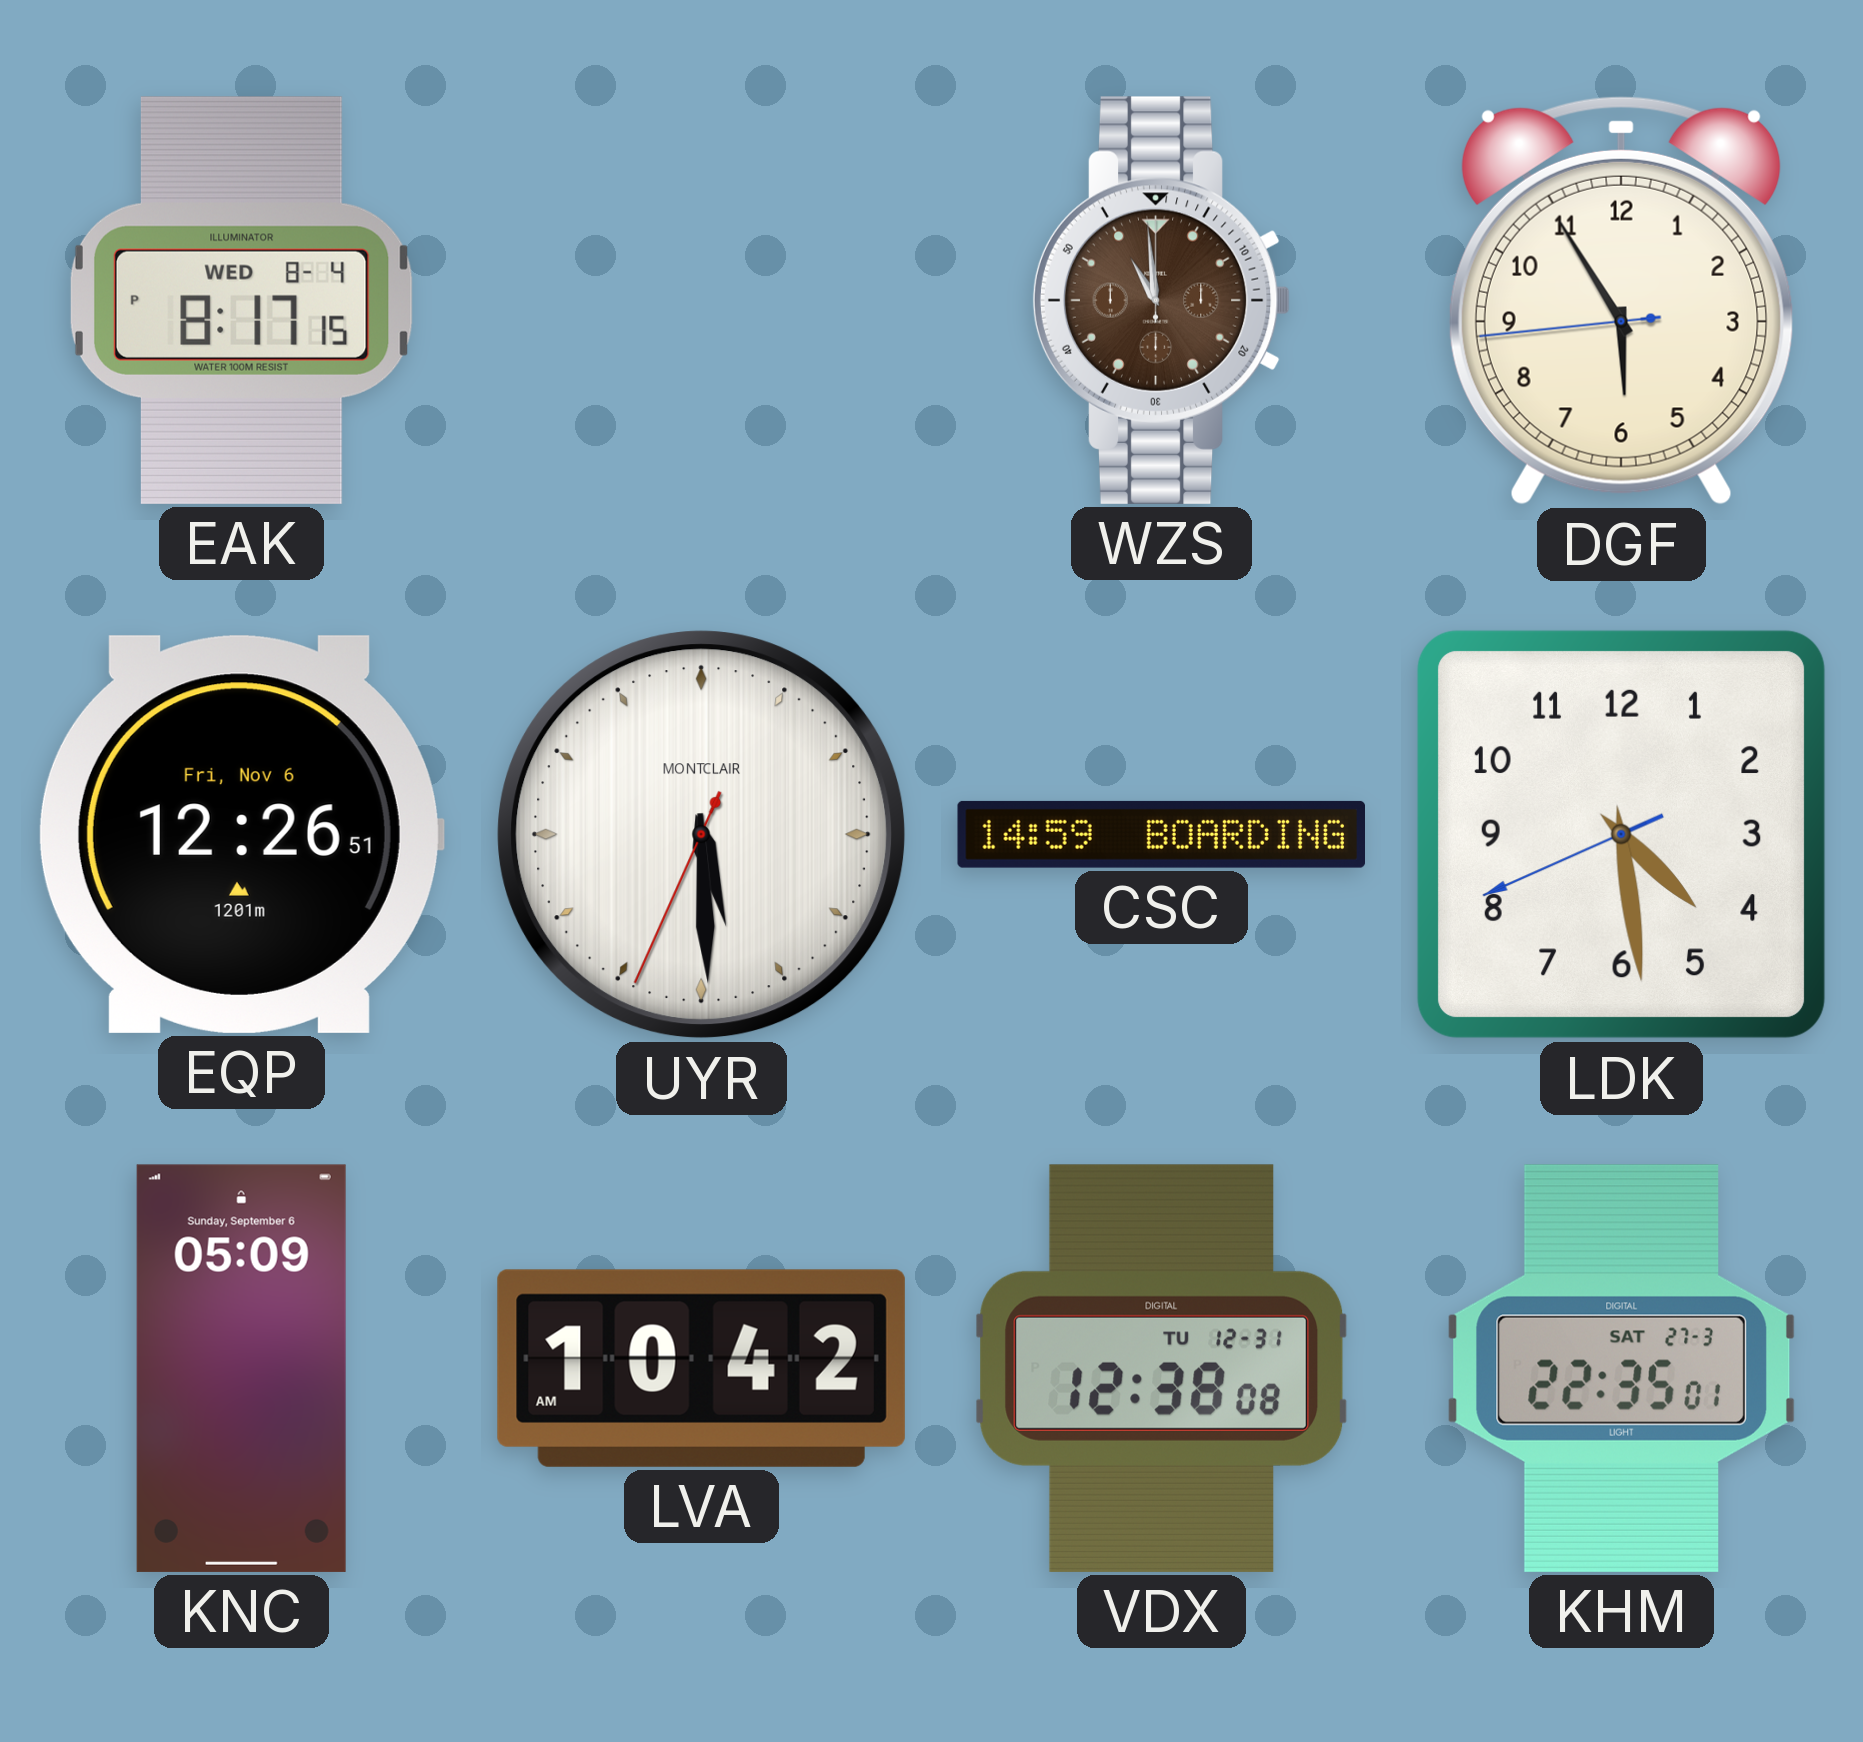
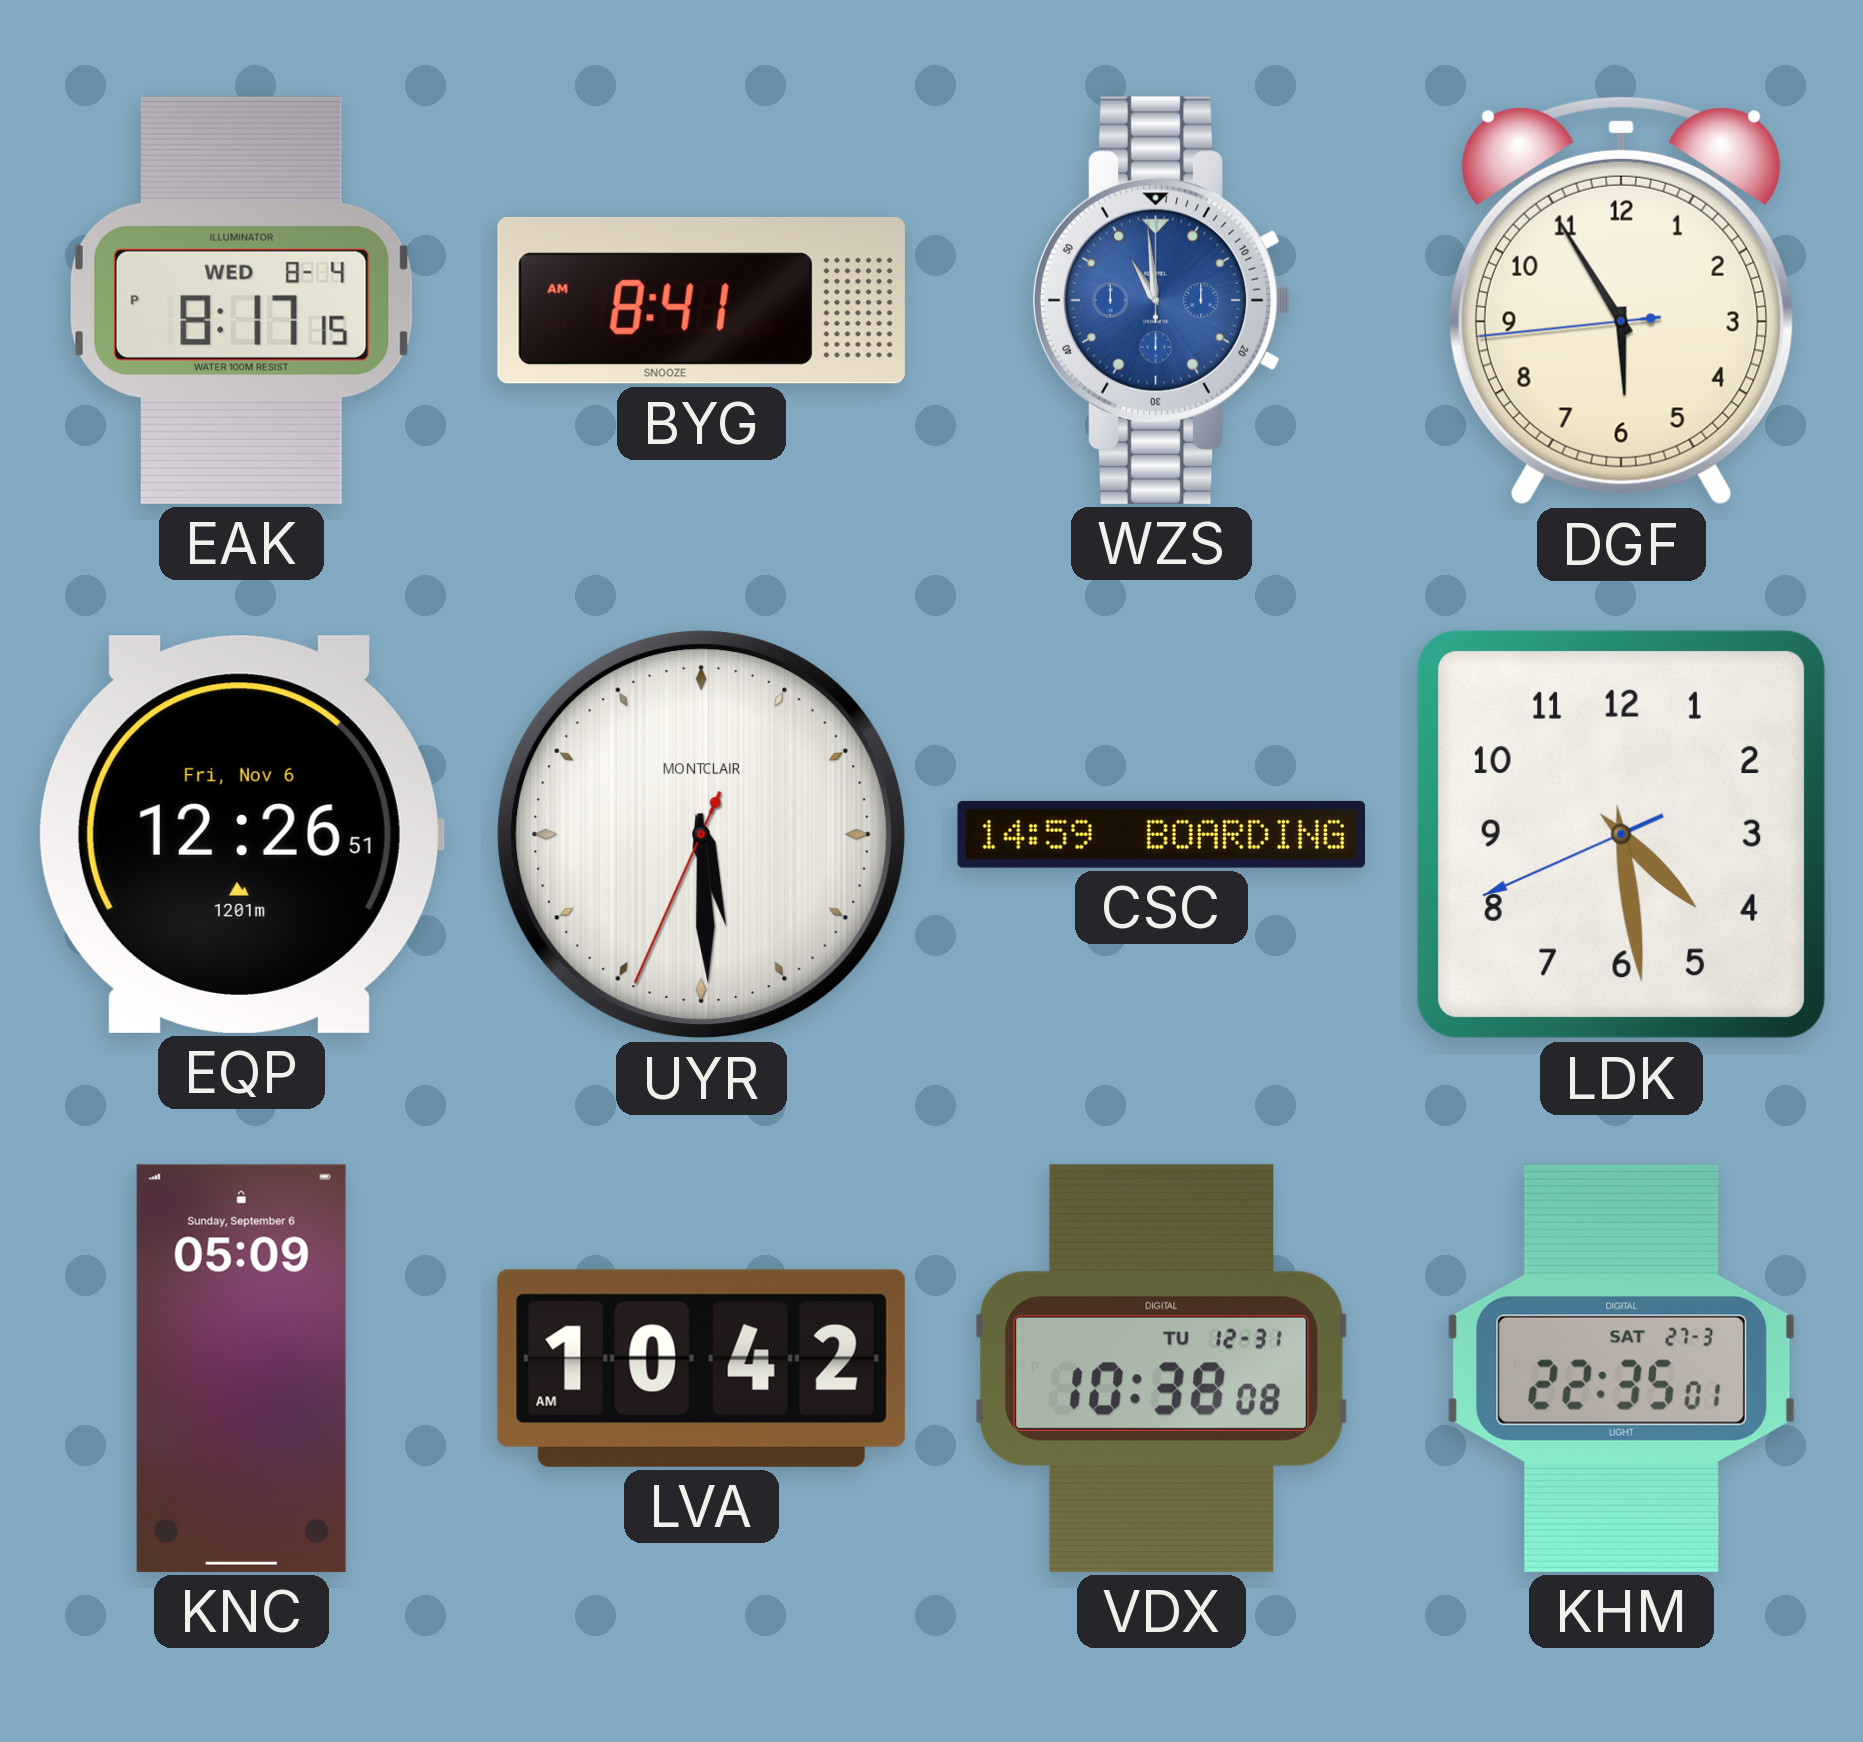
BYG: none -> 8:41
WZS dial: brown -> blue
VDX: 12:38 -> 10:38
